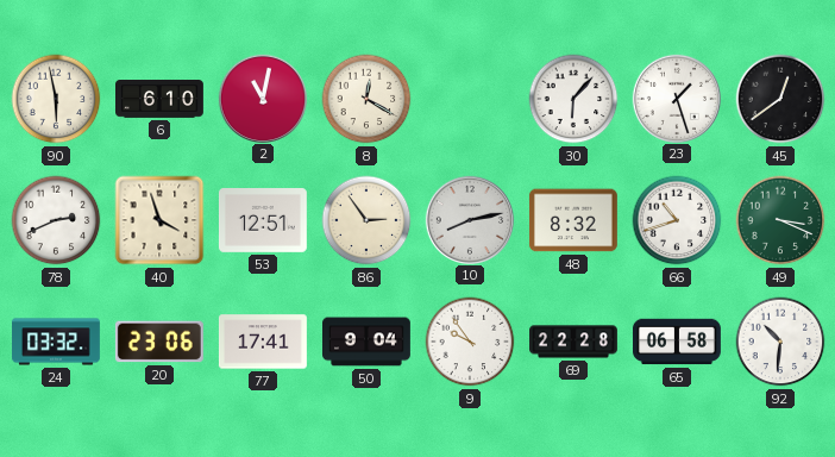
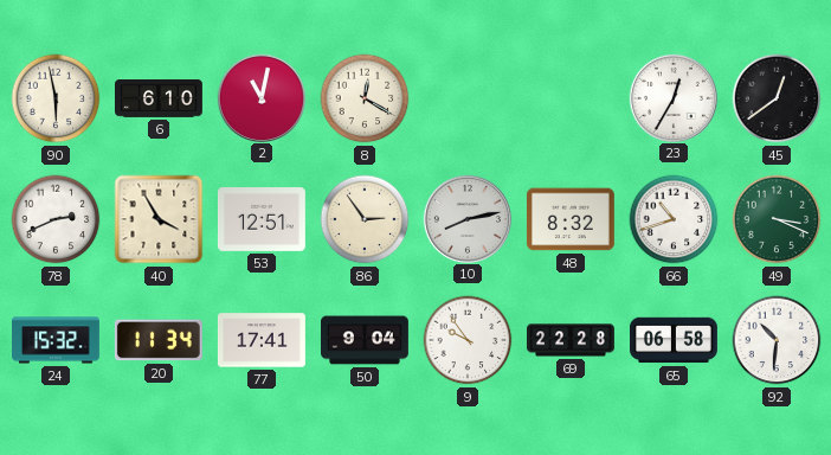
30: 6:07 -> none
23: 1:27 -> 12:35
40: 3:57 -> 3:55
24: 03:32 -> 15:32
20: 23:06 -> 11:34
